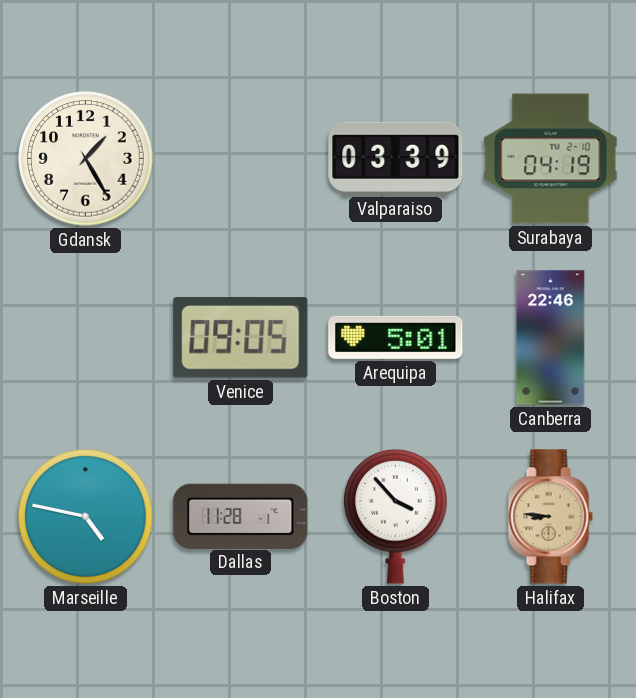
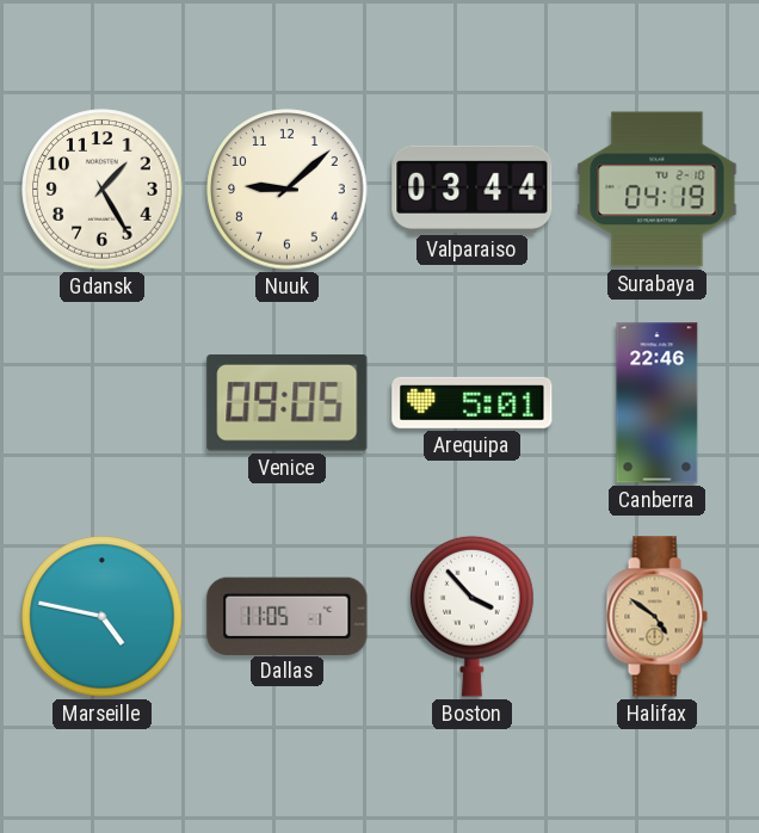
Nuuk: none -> 9:08
Valparaiso: 03:39 -> 03:44
Dallas: 11:28 -> 11:05
Halifax: 8:46 -> 4:51
